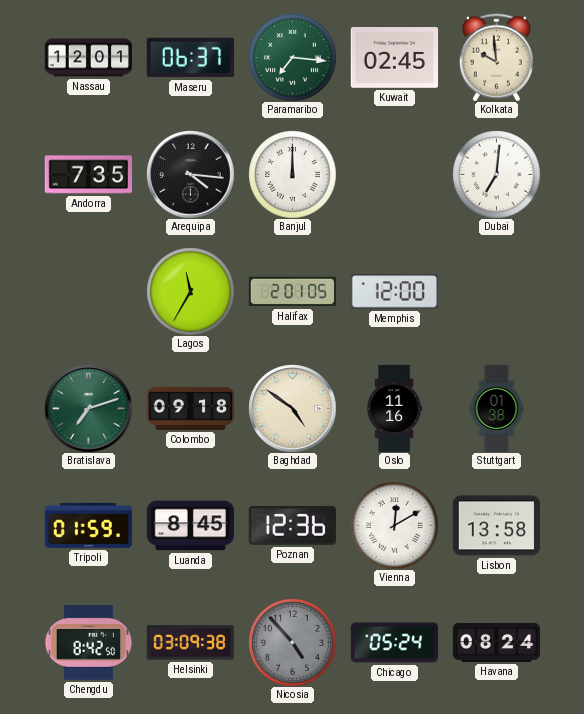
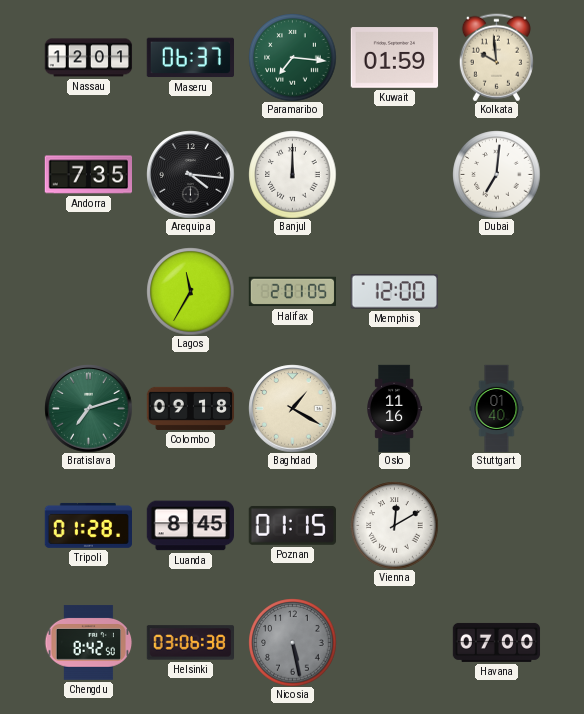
Kuwait: 02:45 -> 01:59
Baghdad: 4:51 -> 1:20
Stuttgart: 01:38 -> 01:40
Tripoli: 01:59 -> 01:28
Poznan: 12:36 -> 01:15
Lisbon: 13:58 -> none
Helsinki: 03:09 -> 03:06
Nicosia: 4:53 -> 5:28
Chicago: 05:24 -> none
Havana: 08:24 -> 07:00
